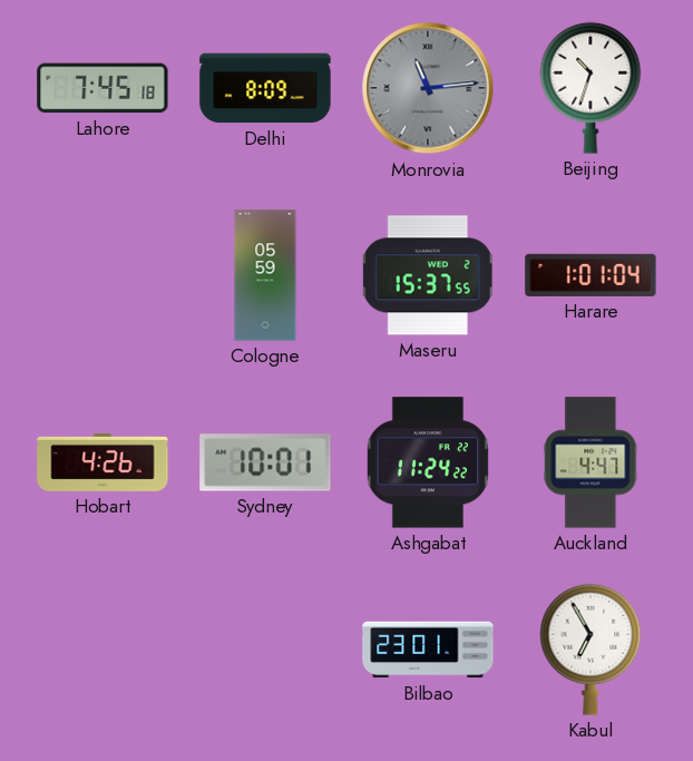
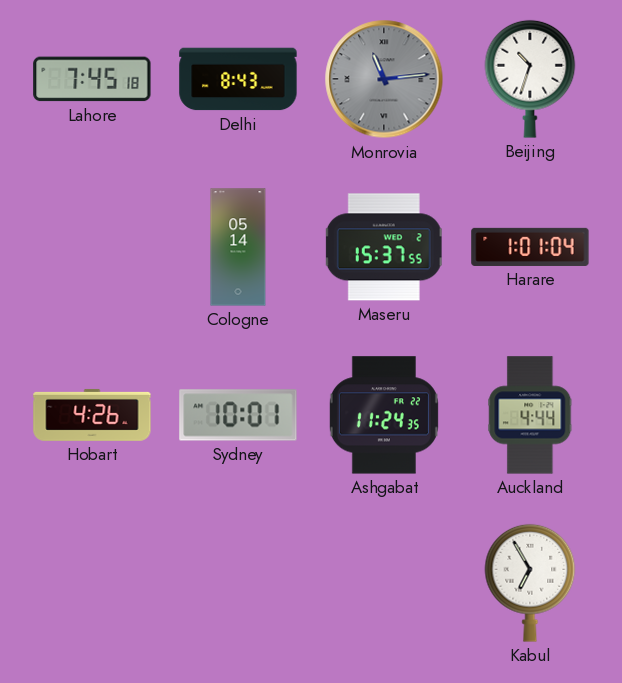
Delhi: 8:09 -> 8:43
Cologne: 05:59 -> 05:14
Ashgabat: 11:24:22 -> 11:24:35
Auckland: 4:47 -> 4:44
Bilbao: 23:01 -> none
